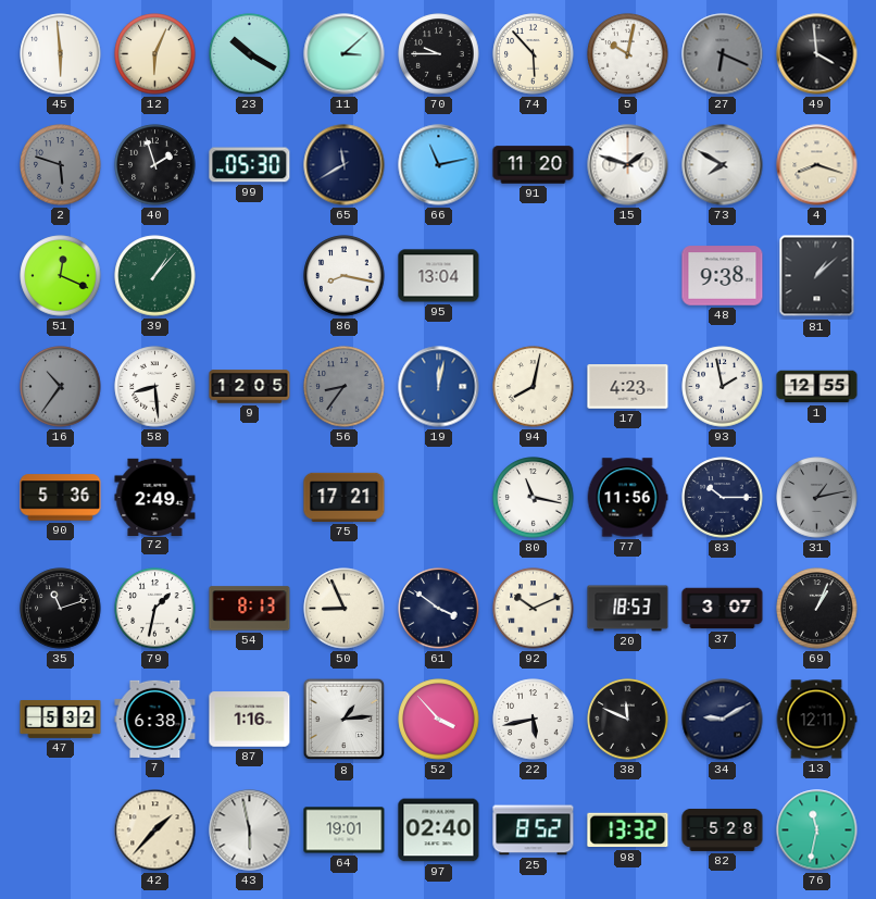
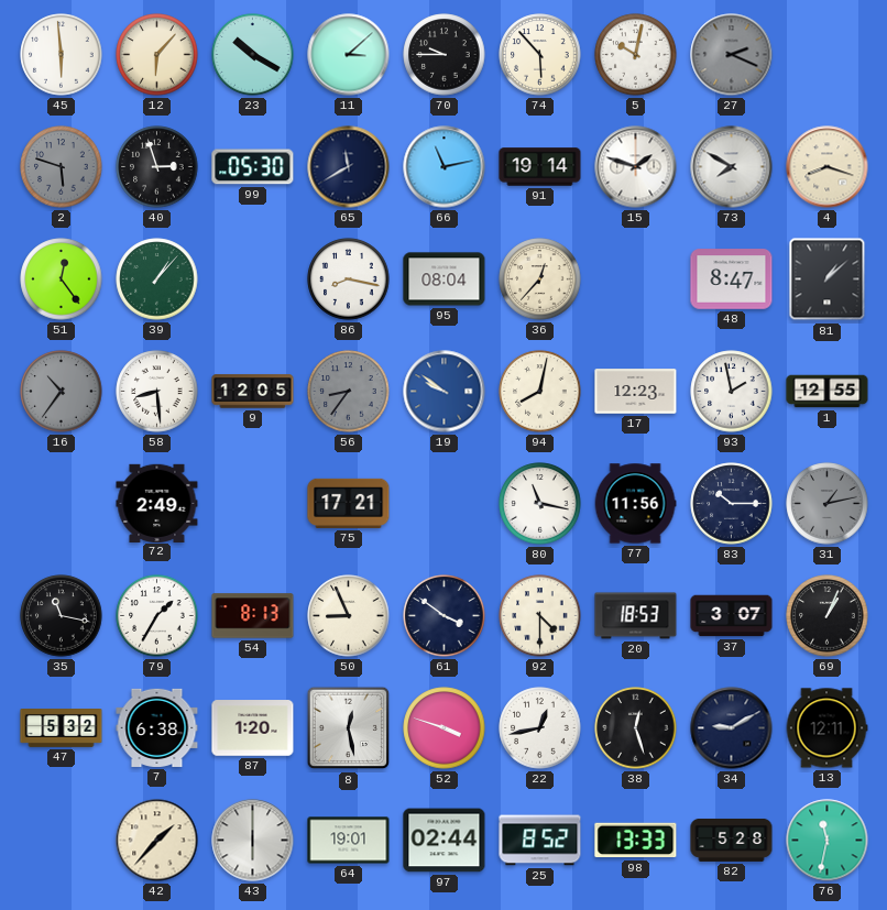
12: 6:04 -> 6:07
27: 6:19 -> 2:19
49: 3:59 -> none
40: 1:57 -> 2:57
91: 11:20 -> 19:14
51: 12:19 -> 12:24
95: 13:04 -> 08:04
36: none -> 12:37
48: 9:38 -> 8:47
19: 12:02 -> 9:51
17: 4:23 -> 12:23
90: 5:36 -> none
35: 11:12 -> 11:17
79: 1:32 -> 1:35
92: 10:11 -> 4:30
87: 1:16 -> 1:20
8: 1:14 -> 12:28
52: 3:53 -> 3:48
22: 5:43 -> 12:43
38: 11:49 -> 12:27
43: 5:58 -> 6:00
97: 02:40 -> 02:44
98: 13:32 -> 13:33
